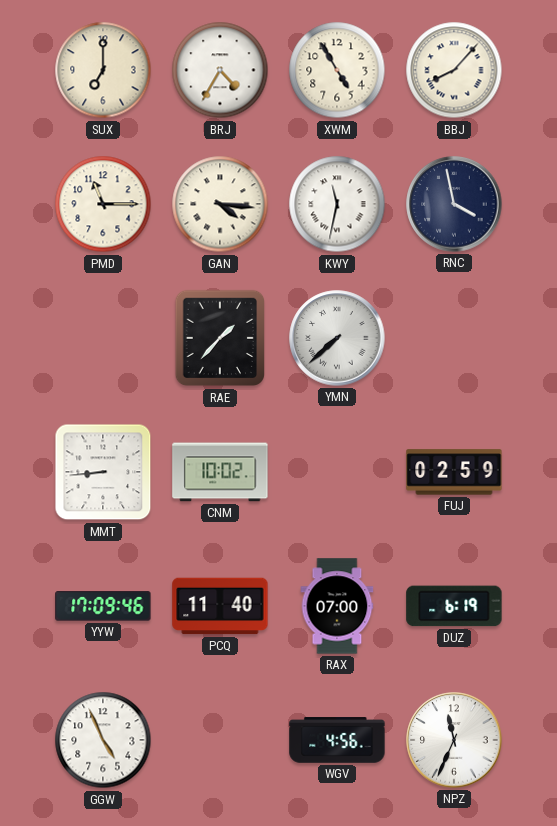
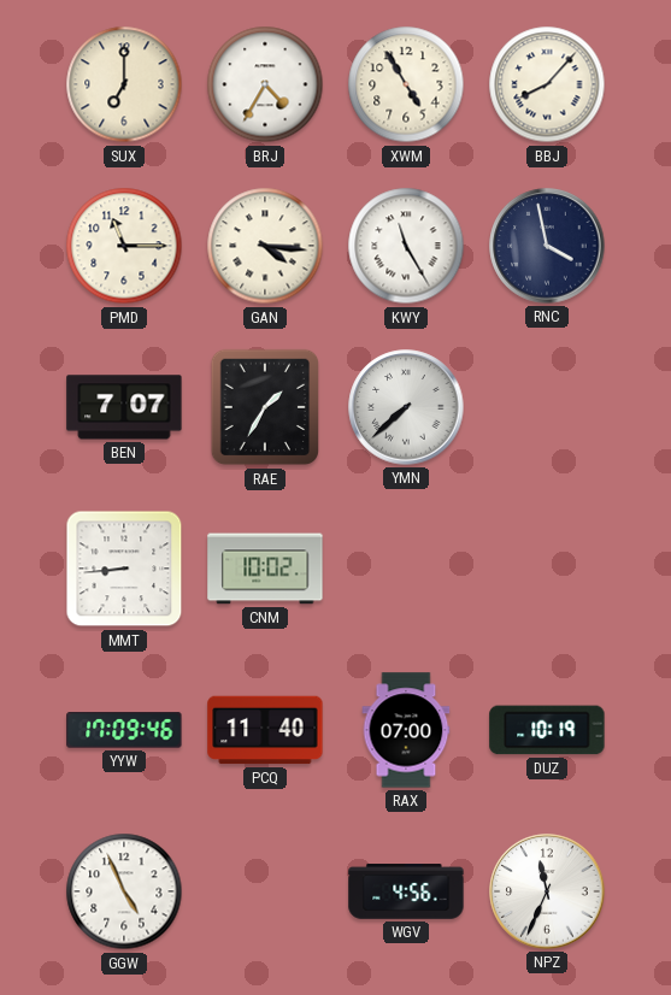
KWY: 11:32 -> 11:25
BEN: none -> 7:07
RAE: 1:37 -> 1:35
FUJ: 02:59 -> none
DUZ: 6:19 -> 10:19
